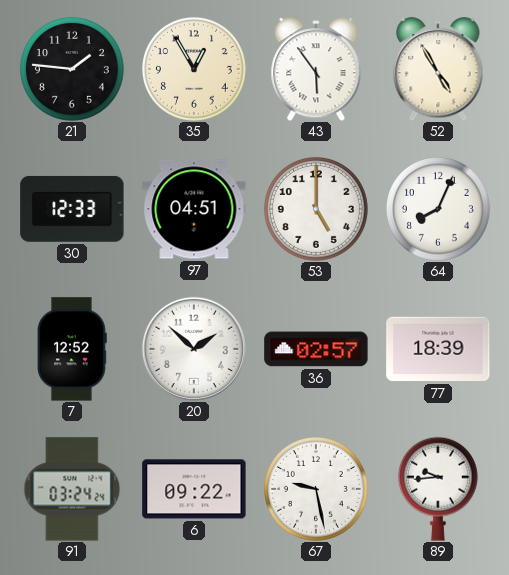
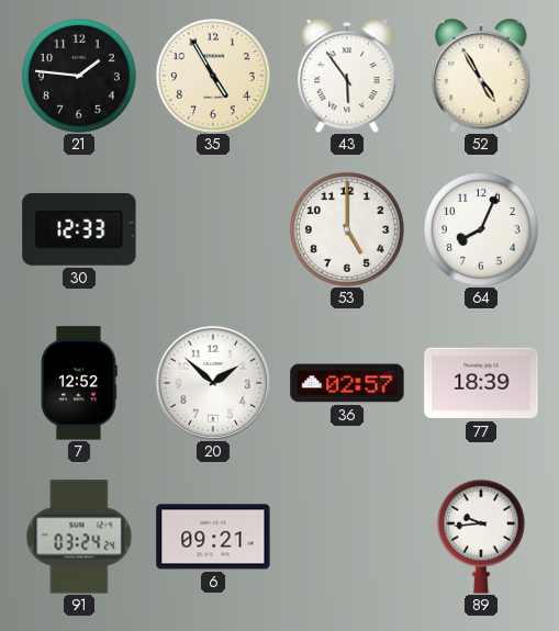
35: 12:55 -> 4:55
97: 04:51 -> none
6: 09:22 -> 09:21
67: 9:28 -> none
